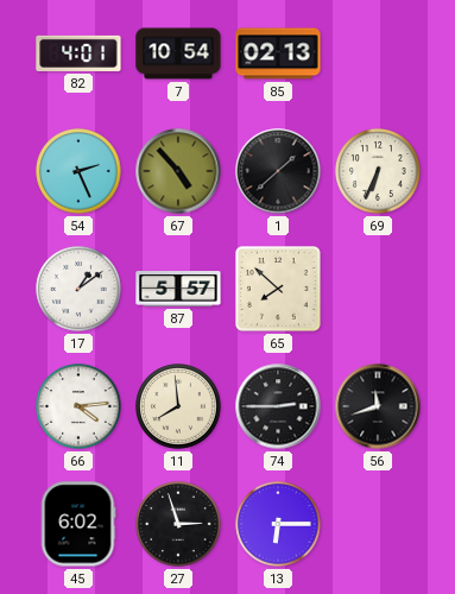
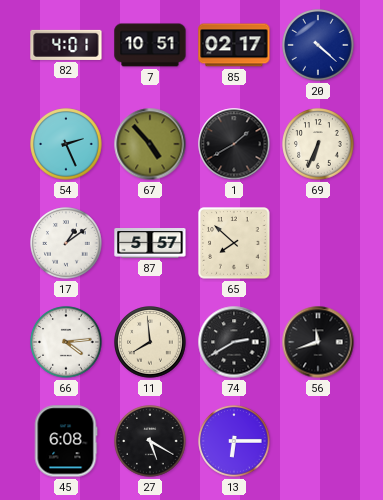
7: 10:54 -> 10:51
85: 02:13 -> 02:17
20: none -> 4:22
1: 1:38 -> 1:40
74: 2:45 -> 2:40
45: 6:02 -> 6:08
27: 2:57 -> 5:20
